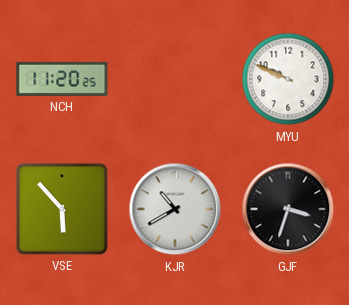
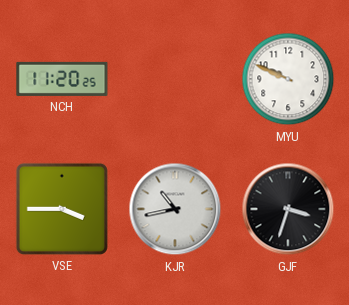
VSE: 5:53 -> 3:45
KJR: 10:40 -> 10:43
